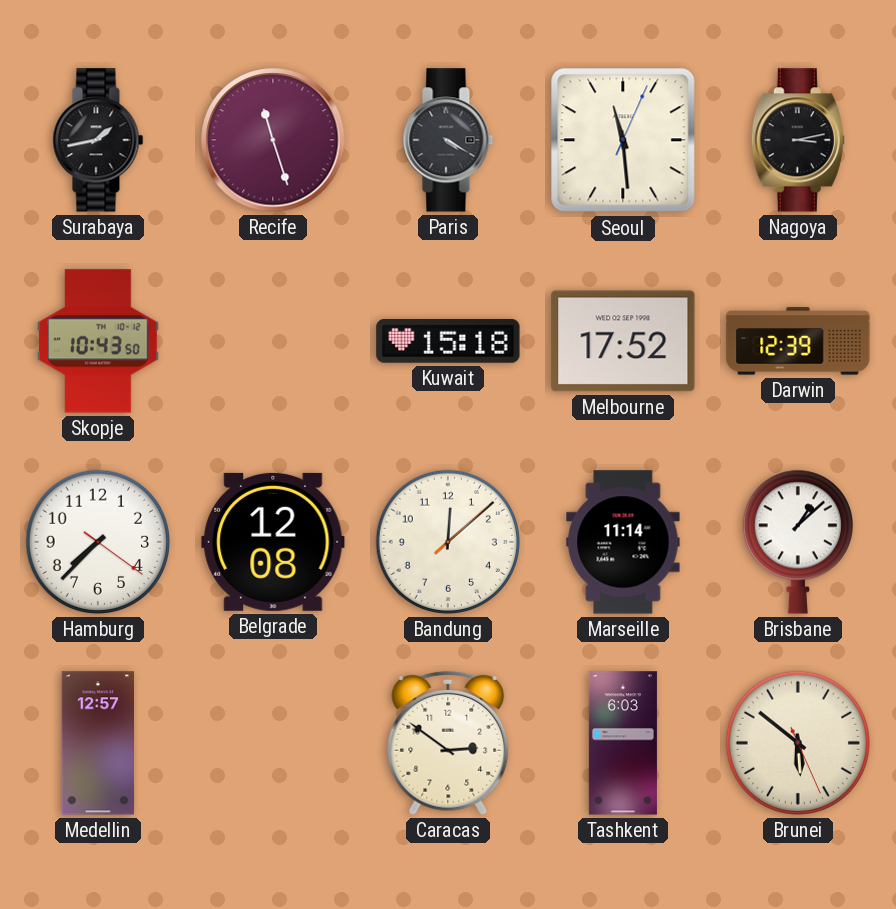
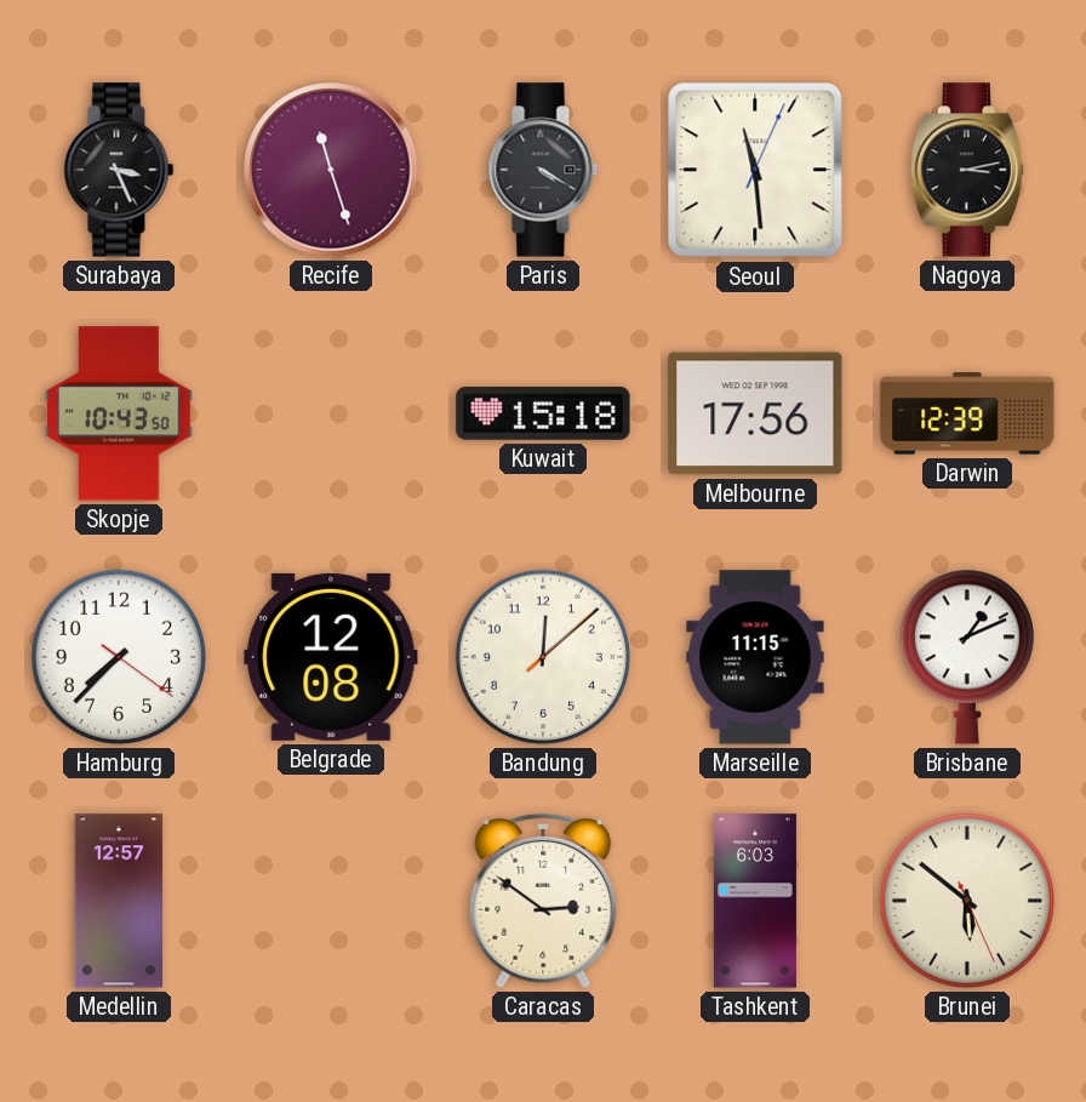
Surabaya: 1:43 -> 3:26
Melbourne: 17:52 -> 17:56
Marseille: 11:14 -> 11:15
Brisbane: 1:08 -> 1:11
